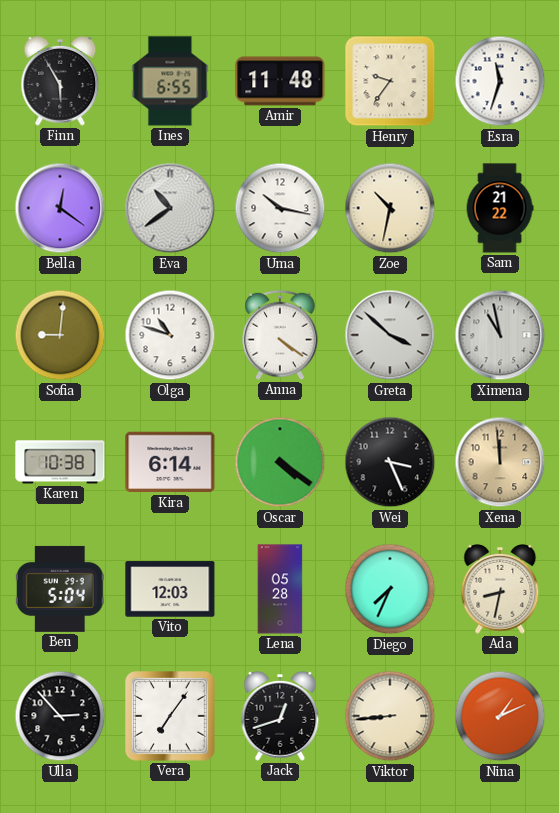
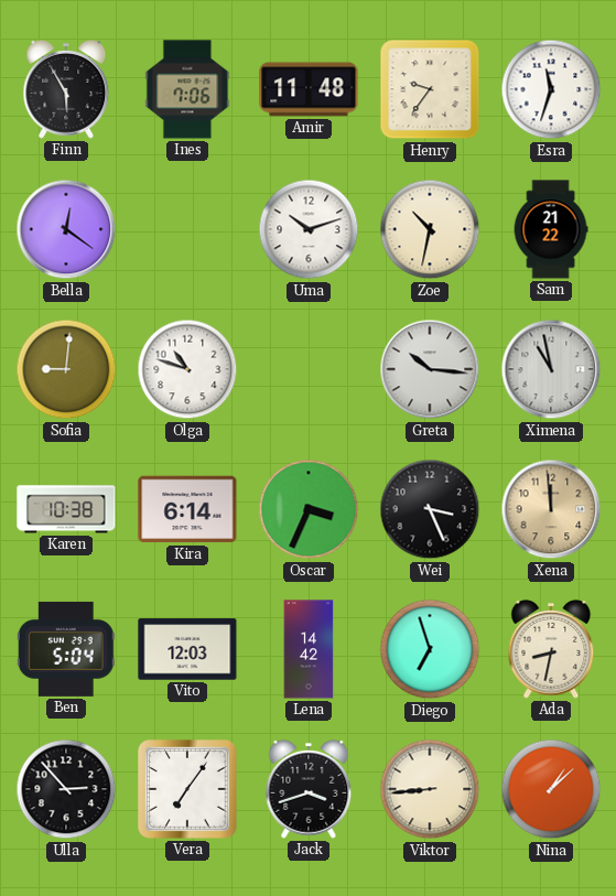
Ines: 6:55 -> 7:06
Eva: 10:39 -> none
Uma: 10:17 -> 10:12
Anna: 4:21 -> none
Greta: 3:52 -> 10:16
Oscar: 4:21 -> 3:34
Lena: 05:28 -> 14:42
Diego: 7:34 -> 6:57
Jack: 12:42 -> 3:42
Nina: 1:11 -> 1:08
